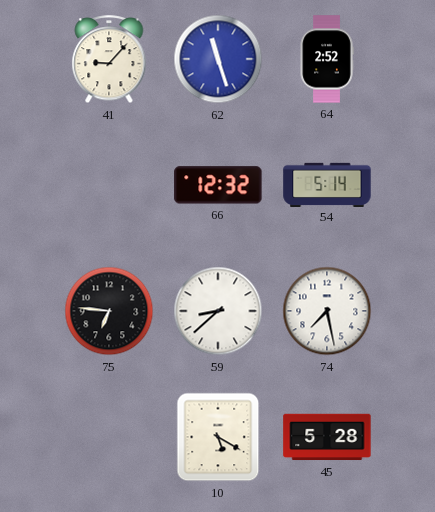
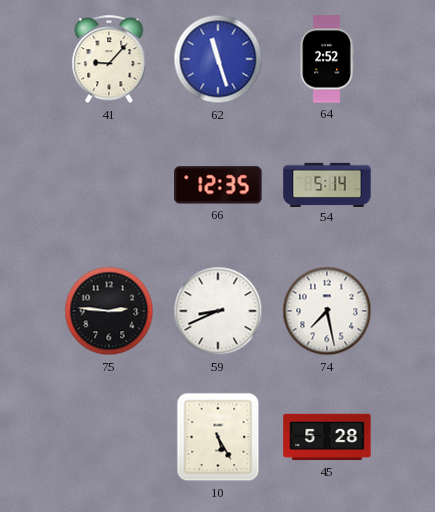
66: 12:32 -> 12:35
75: 6:46 -> 2:46
59: 8:38 -> 8:41
10: 5:20 -> 5:25
